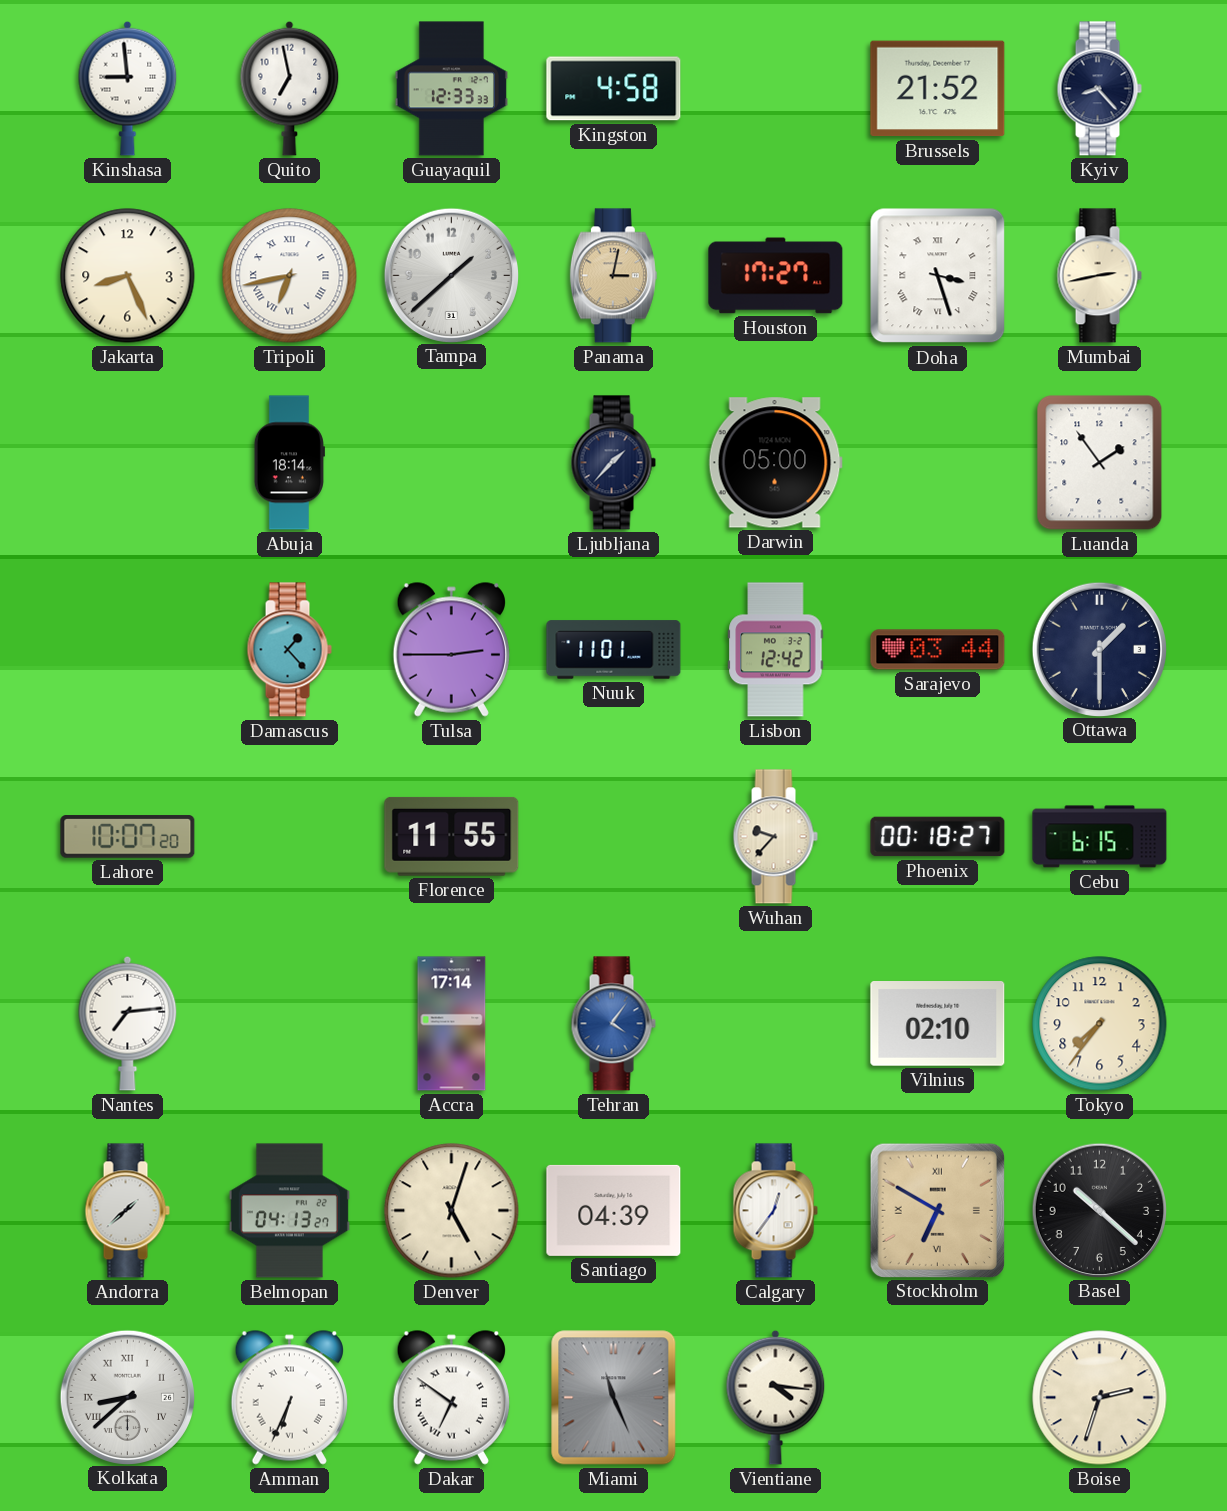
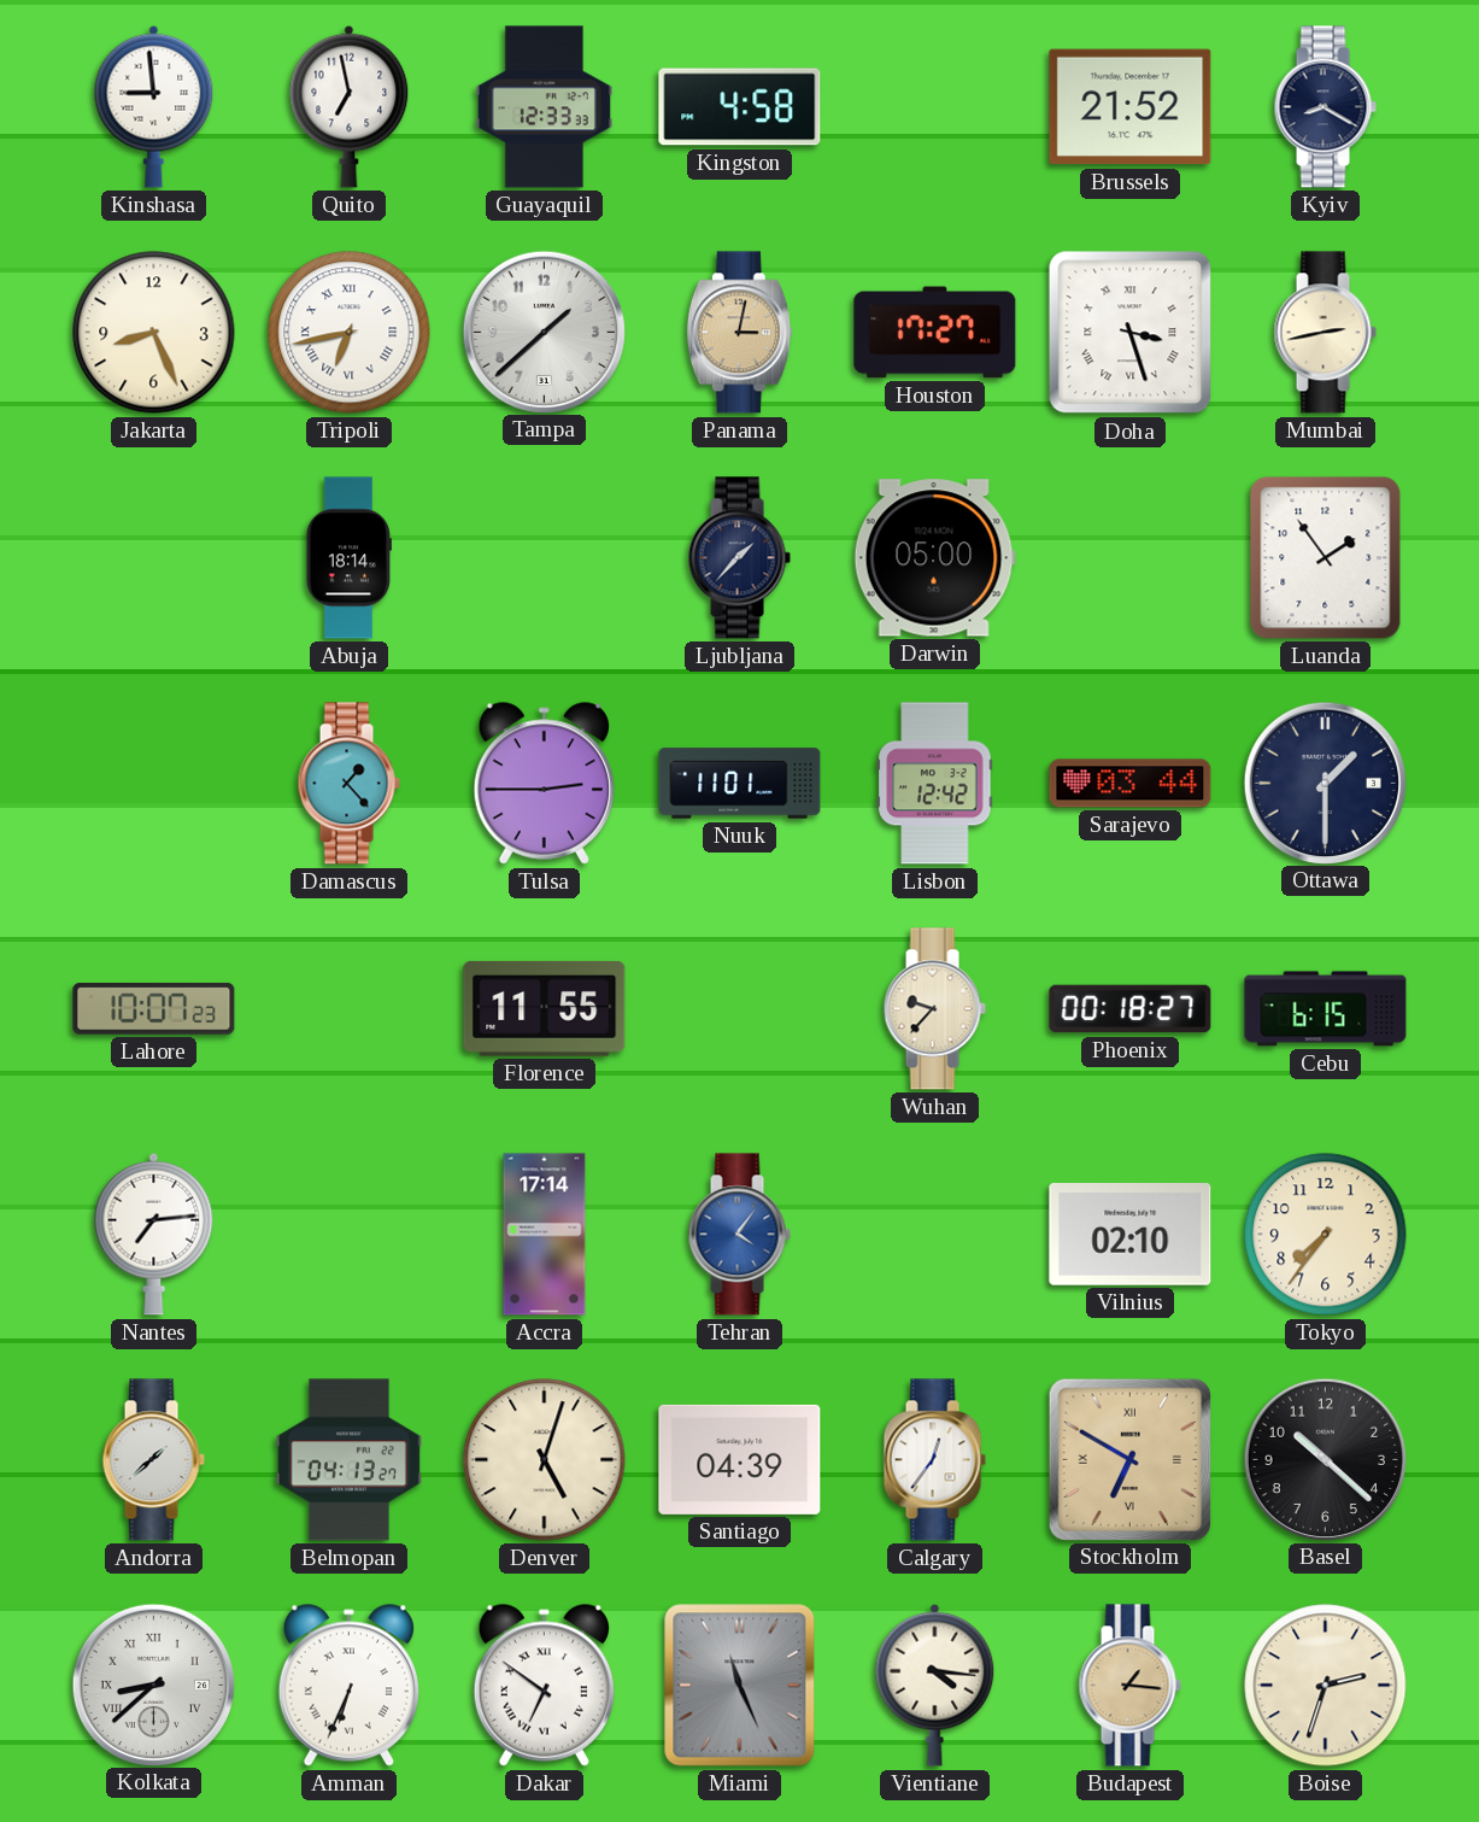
Kyiv: 8:23 -> 8:20
Lahore: 10:07:20 -> 10:07:23
Budapest: none -> 1:16
